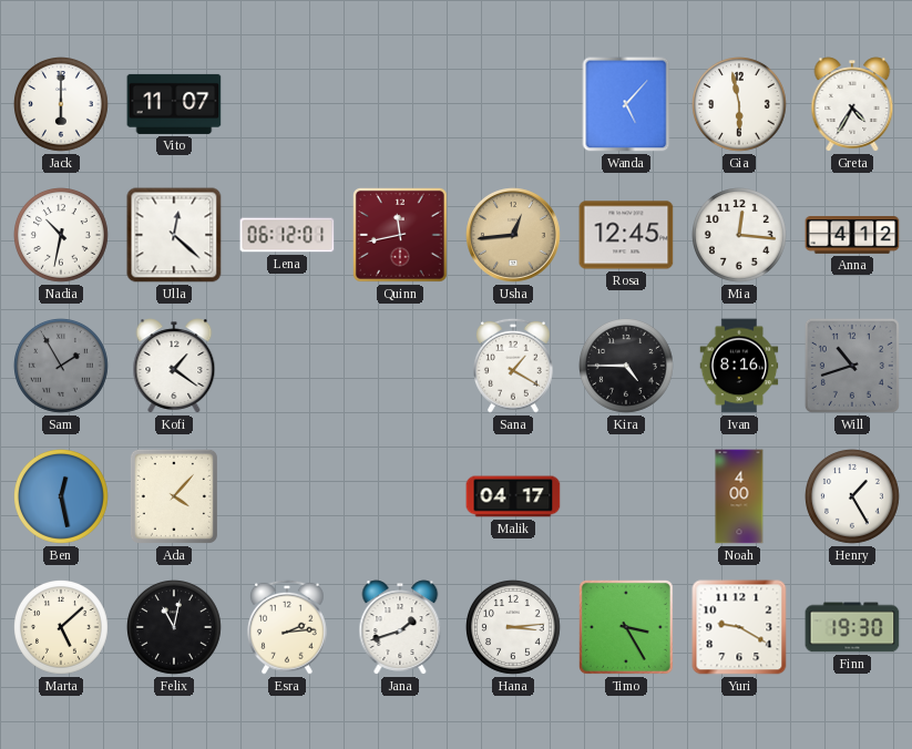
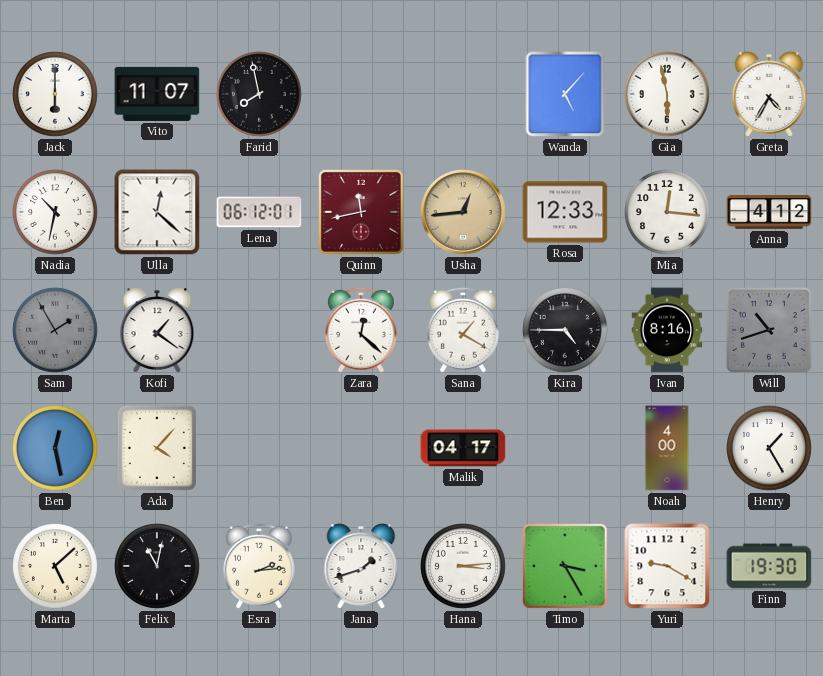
Farid: none -> 7:58
Rosa: 12:45 -> 12:33
Zara: none -> 12:22
